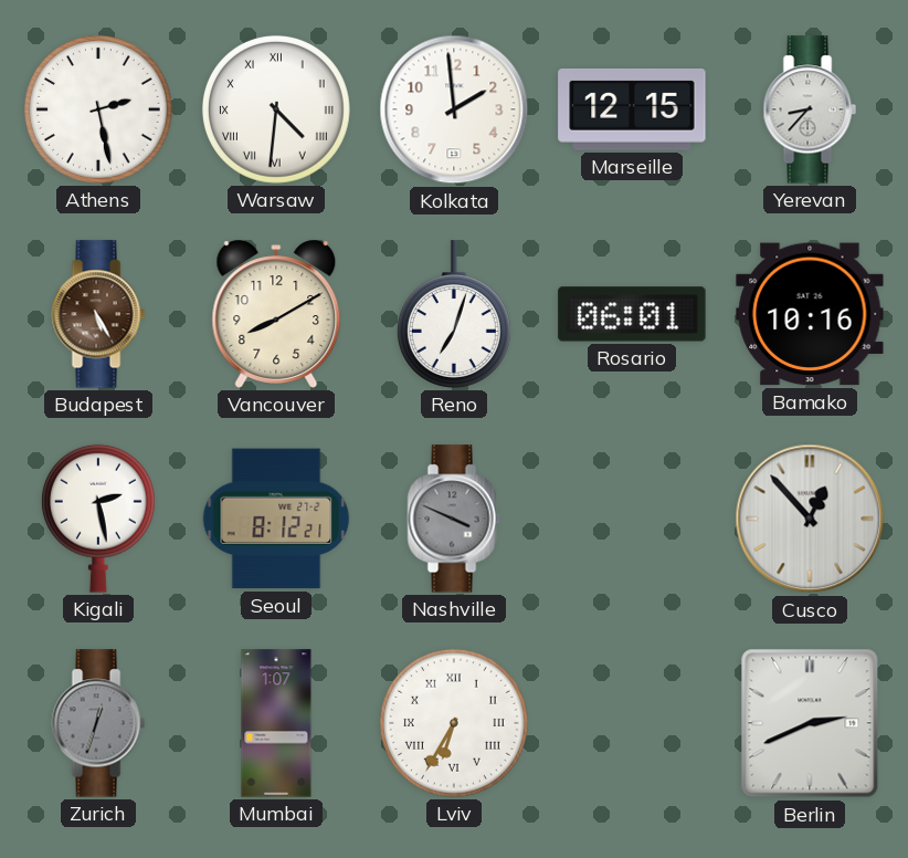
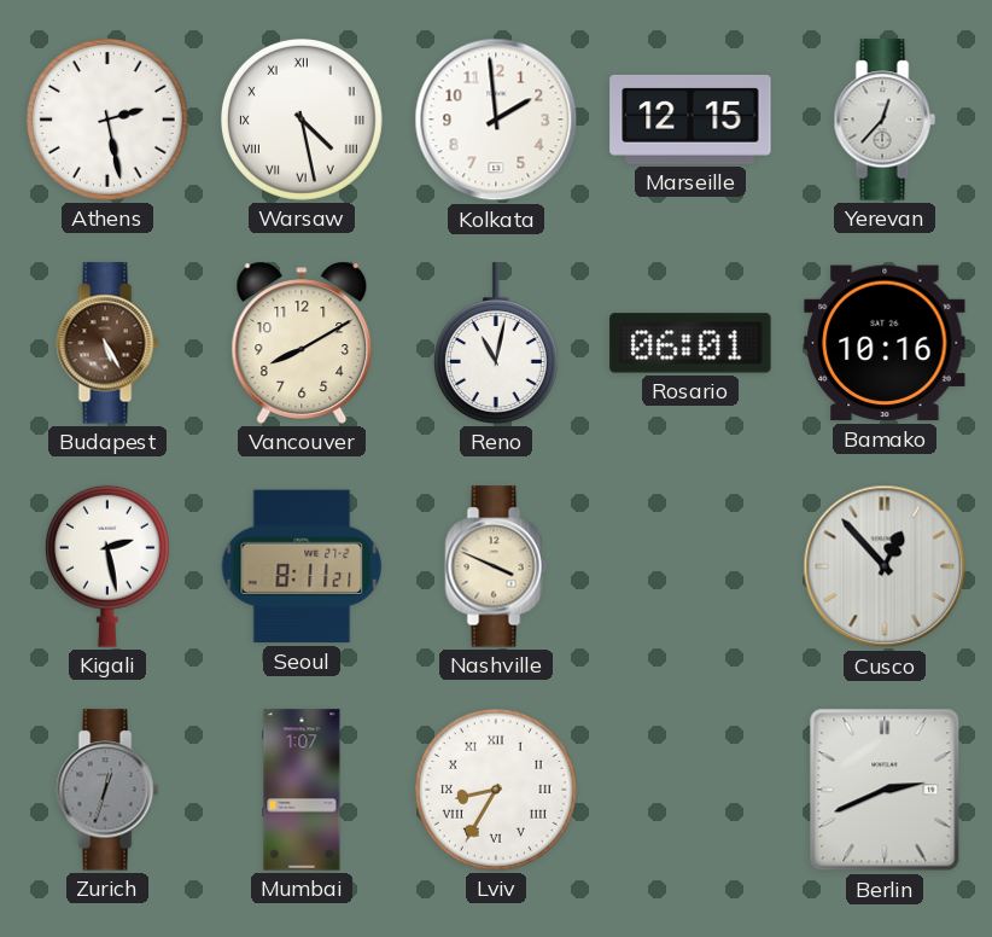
Warsaw: 4:31 -> 4:28
Yerevan: 8:37 -> 12:37
Reno: 7:03 -> 11:02
Seoul: 8:12 -> 8:11
Nashville dial: grey -> cream
Lviv: 6:35 -> 8:35
